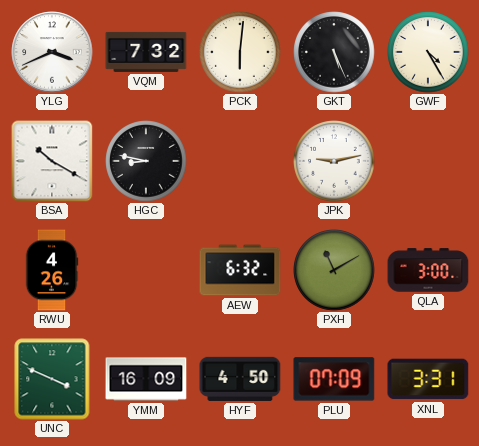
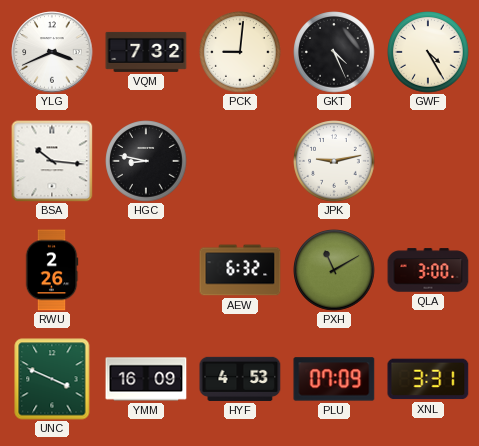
PCK: 6:01 -> 9:01
GKT: 5:26 -> 4:26
BSA: 10:20 -> 10:16
RWU: 4:26 -> 2:26
HYF: 4:50 -> 4:53
